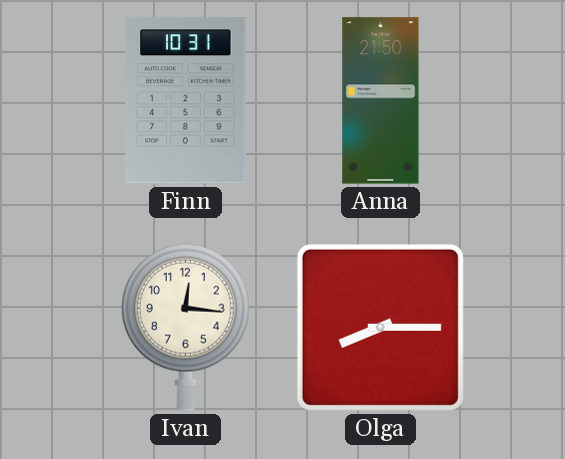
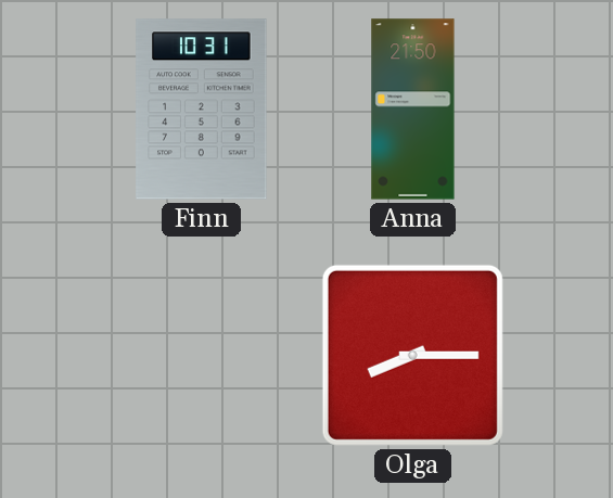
Ivan: 12:16 -> none
